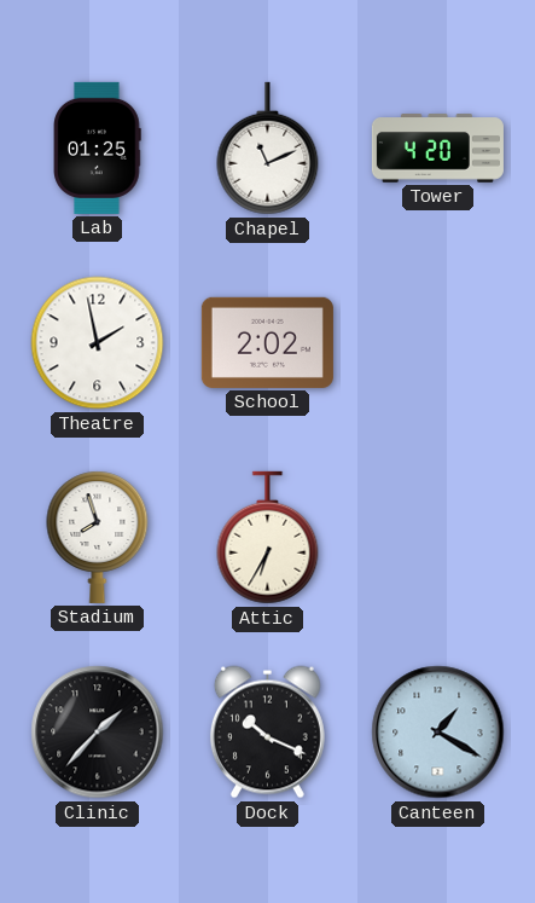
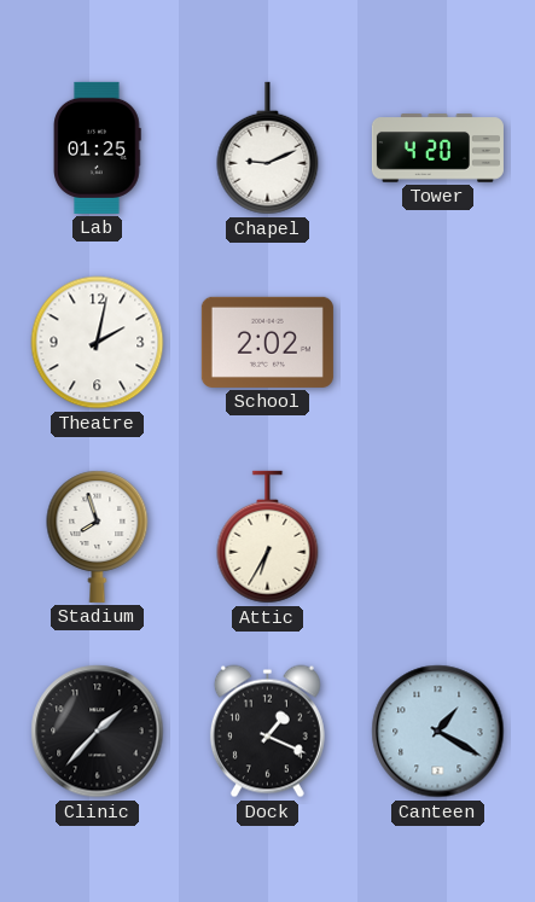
Chapel: 11:11 -> 9:11
Theatre: 1:58 -> 2:02
Dock: 10:19 -> 1:19
